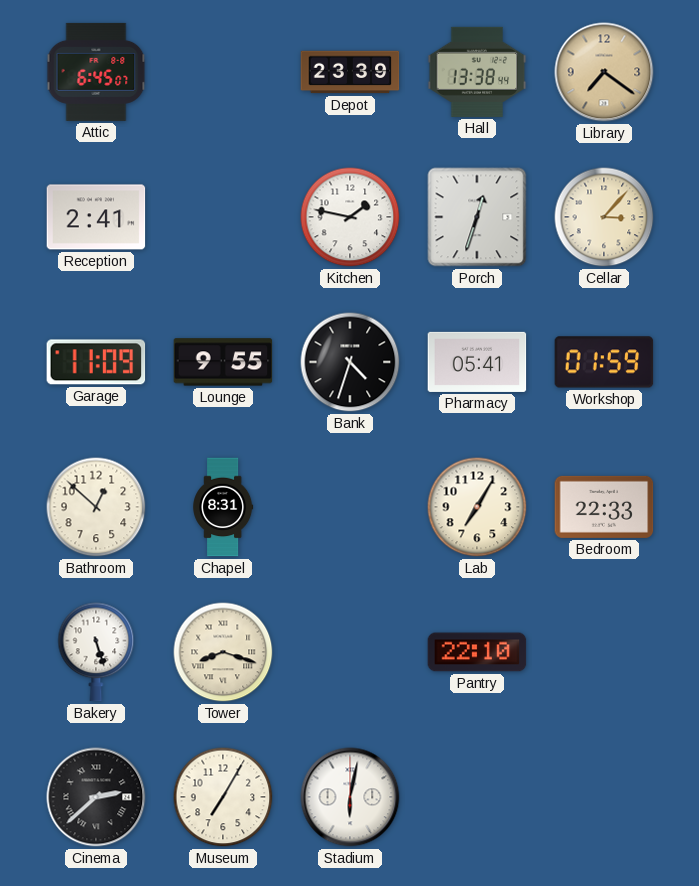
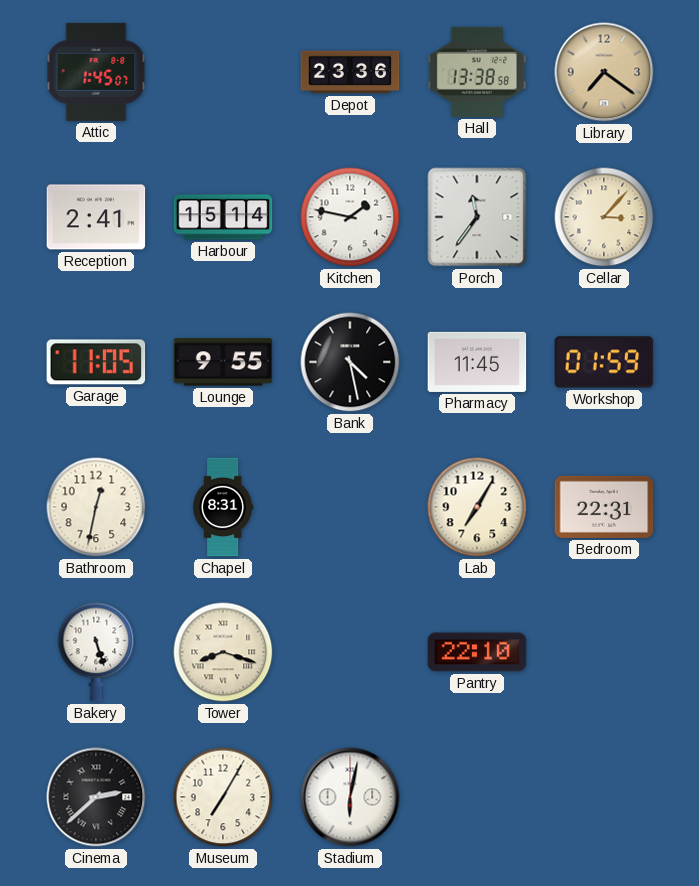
Attic: 6:45 -> 1:45
Depot: 23:39 -> 23:36
Hall: 13:38:44 -> 13:38:58
Harbour: none -> 15:14
Porch: 12:33 -> 11:36
Garage: 11:09 -> 11:05
Bank: 4:33 -> 4:28
Pharmacy: 05:41 -> 11:45
Bathroom: 12:52 -> 12:32
Bedroom: 22:33 -> 22:31
